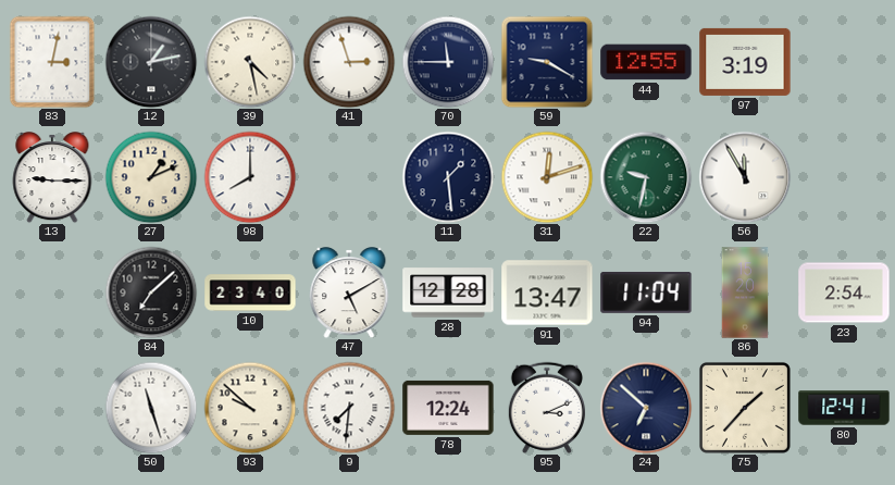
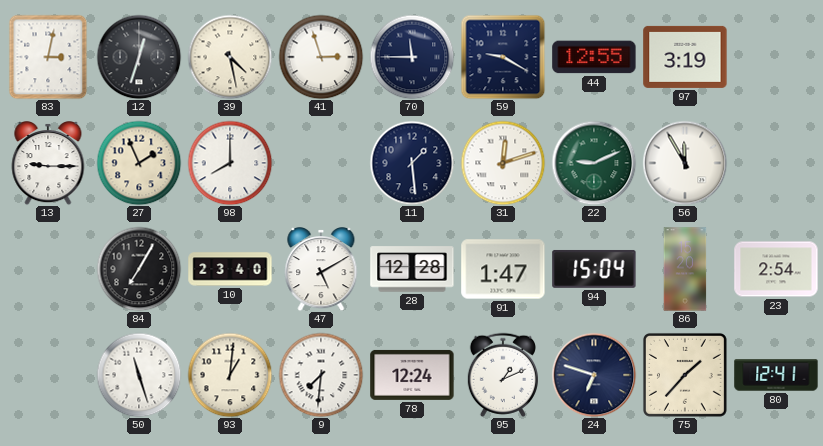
12: 1:13 -> 12:33
27: 1:11 -> 1:56
22: 9:32 -> 9:11
84: 7:08 -> 7:05
91: 13:47 -> 1:47
94: 11:04 -> 15:04
93: 9:52 -> 1:01
95: 3:11 -> 1:11
24: 6:52 -> 6:48
